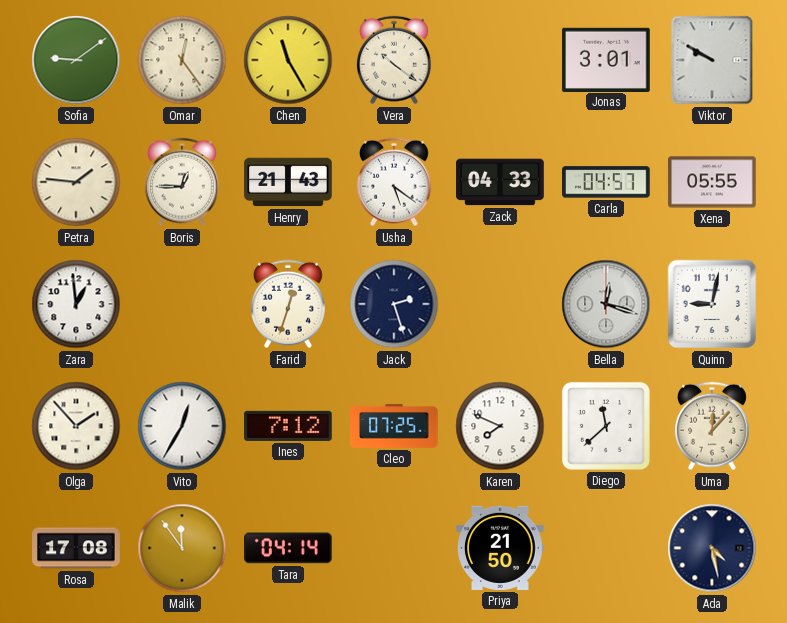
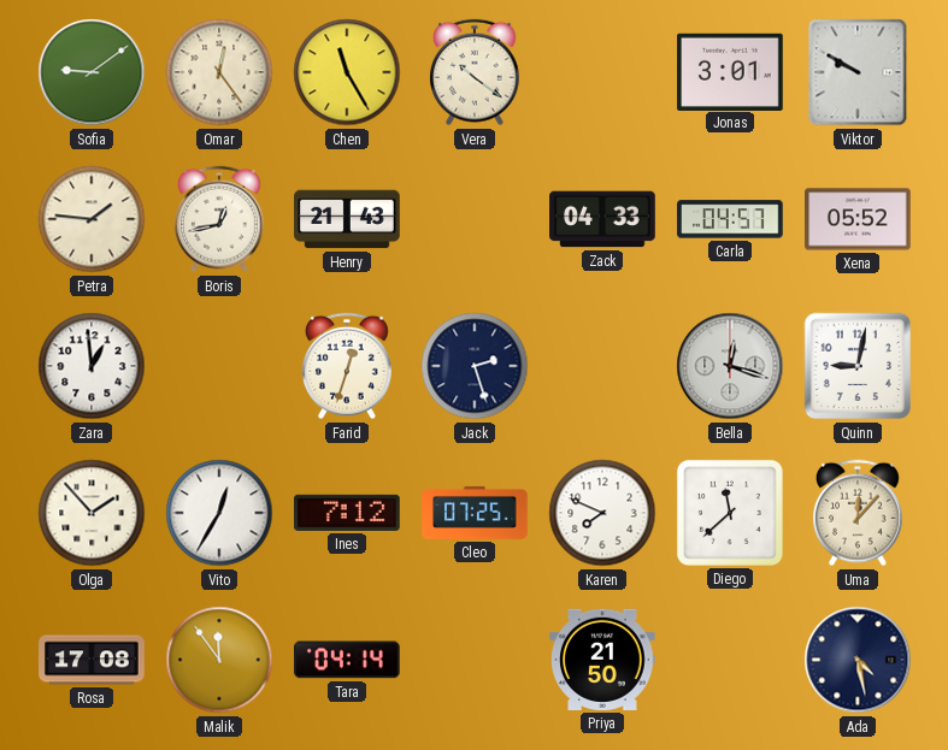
Boris: 12:45 -> 12:43
Usha: 5:21 -> none
Xena: 05:55 -> 05:52
